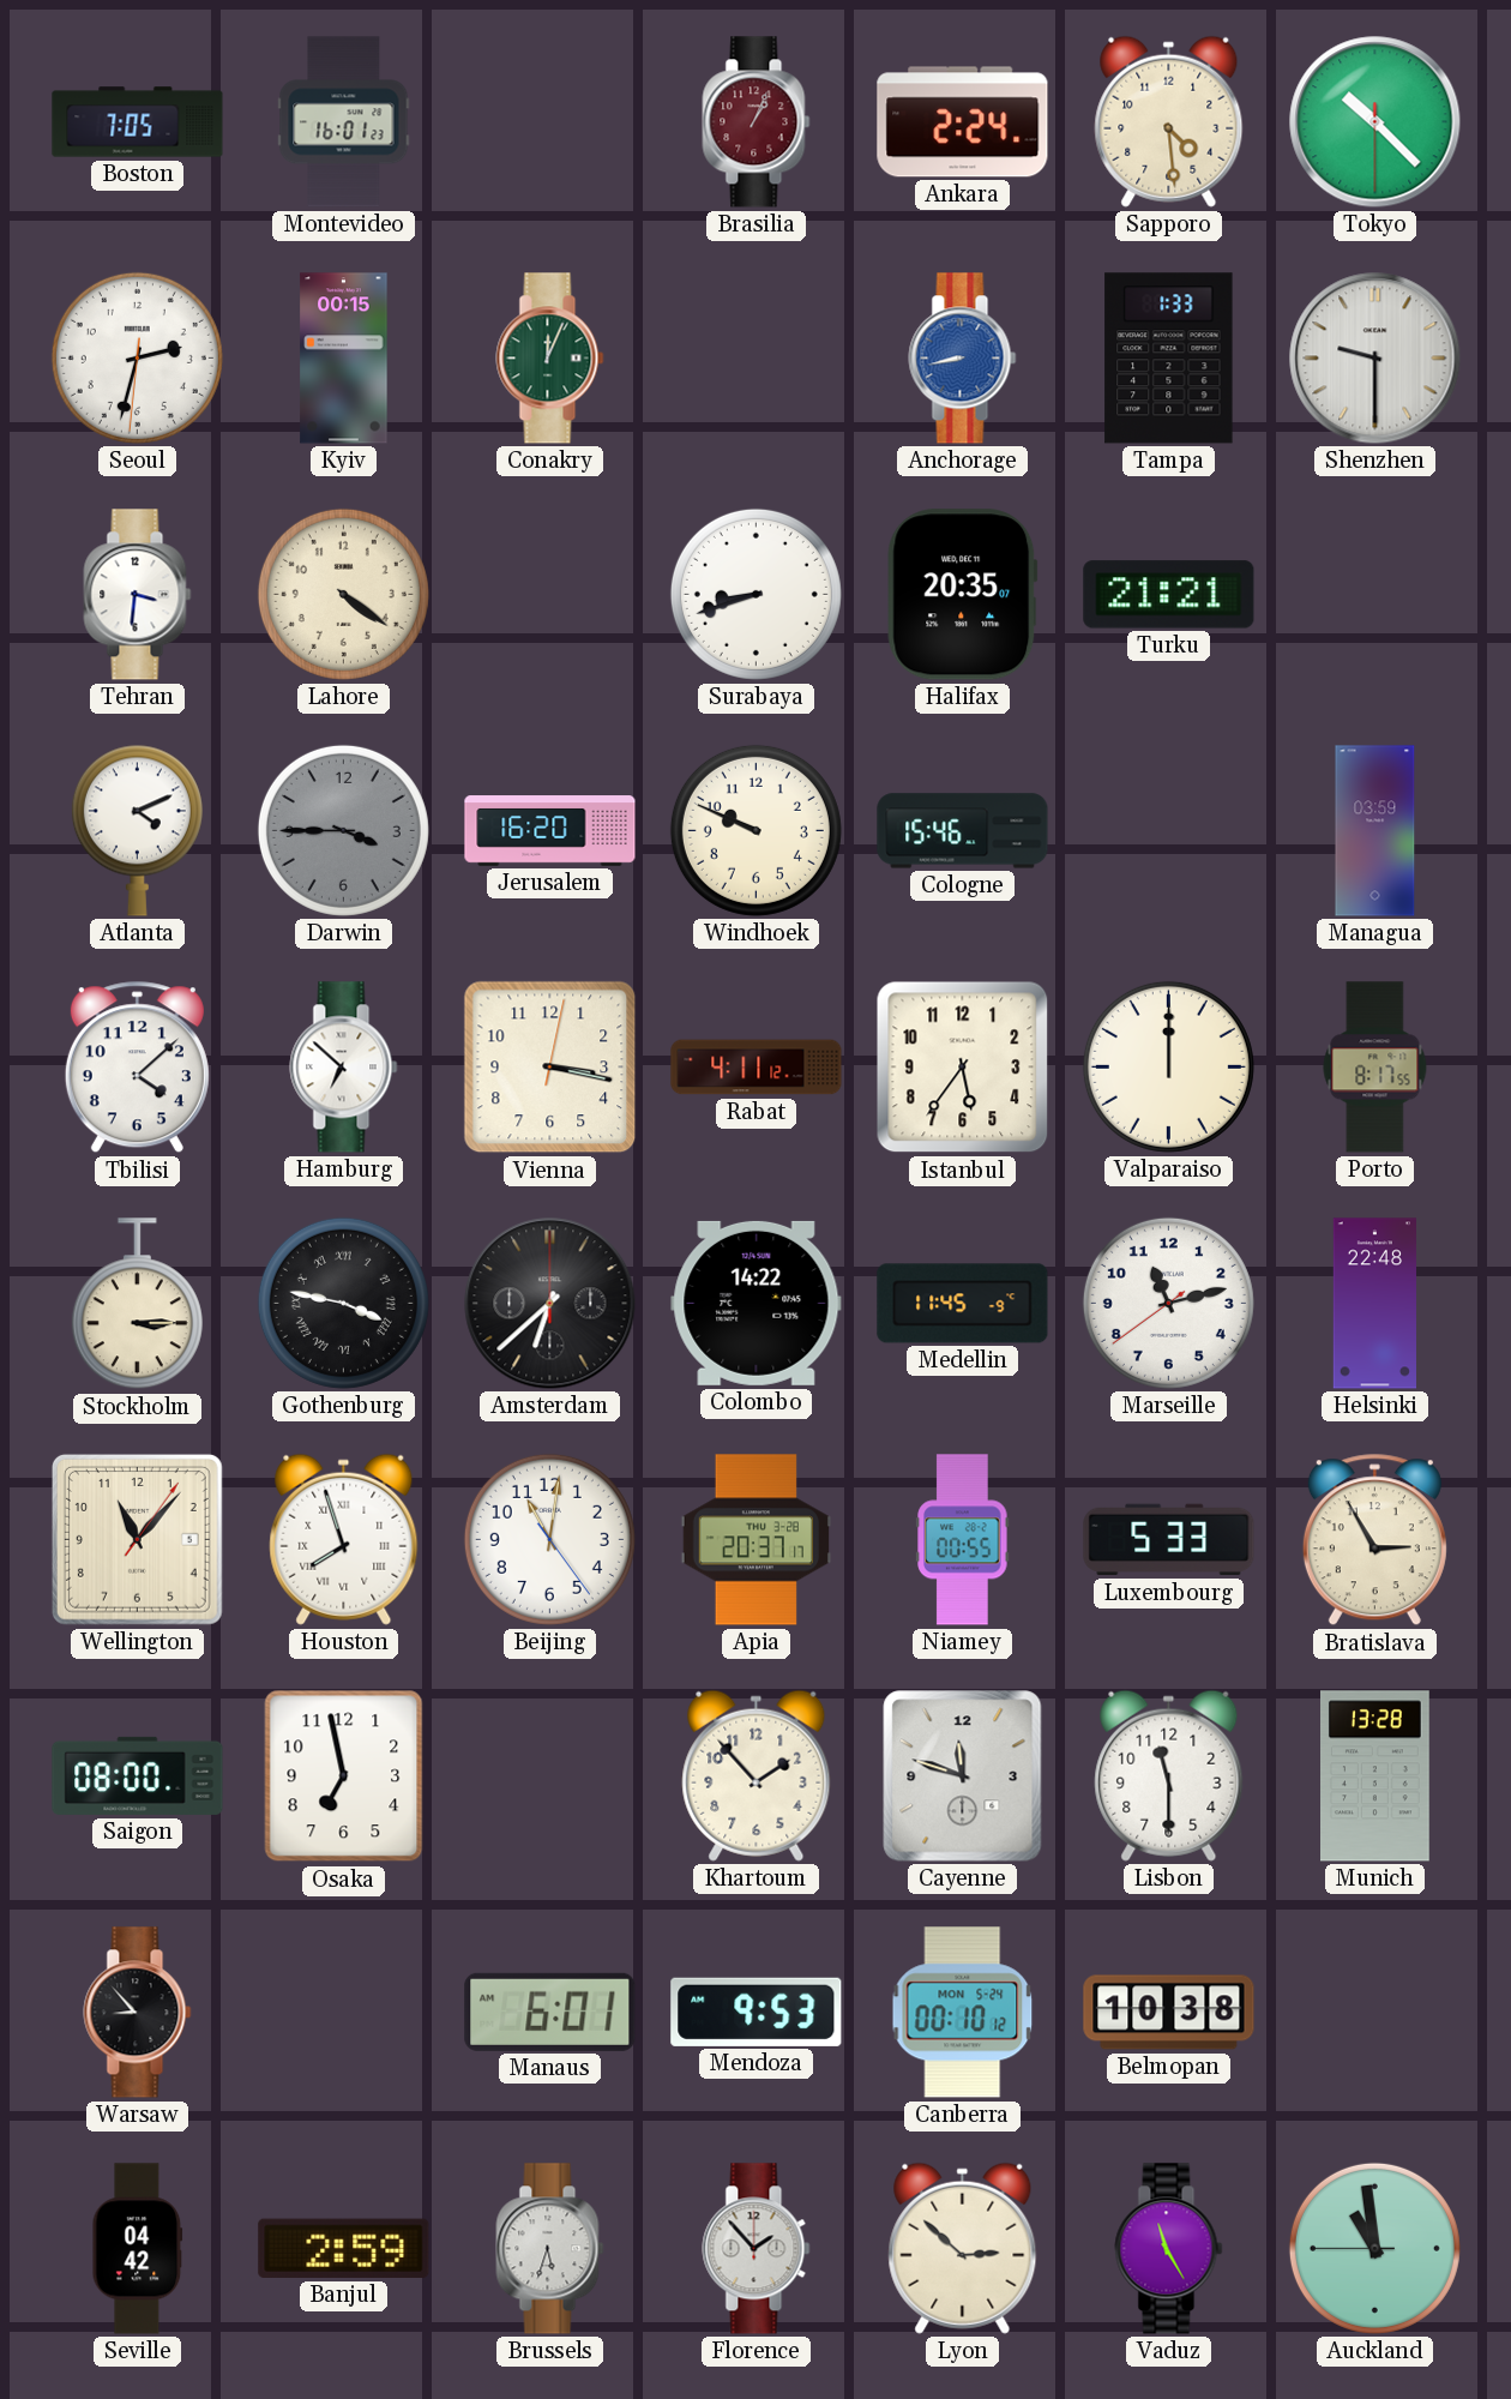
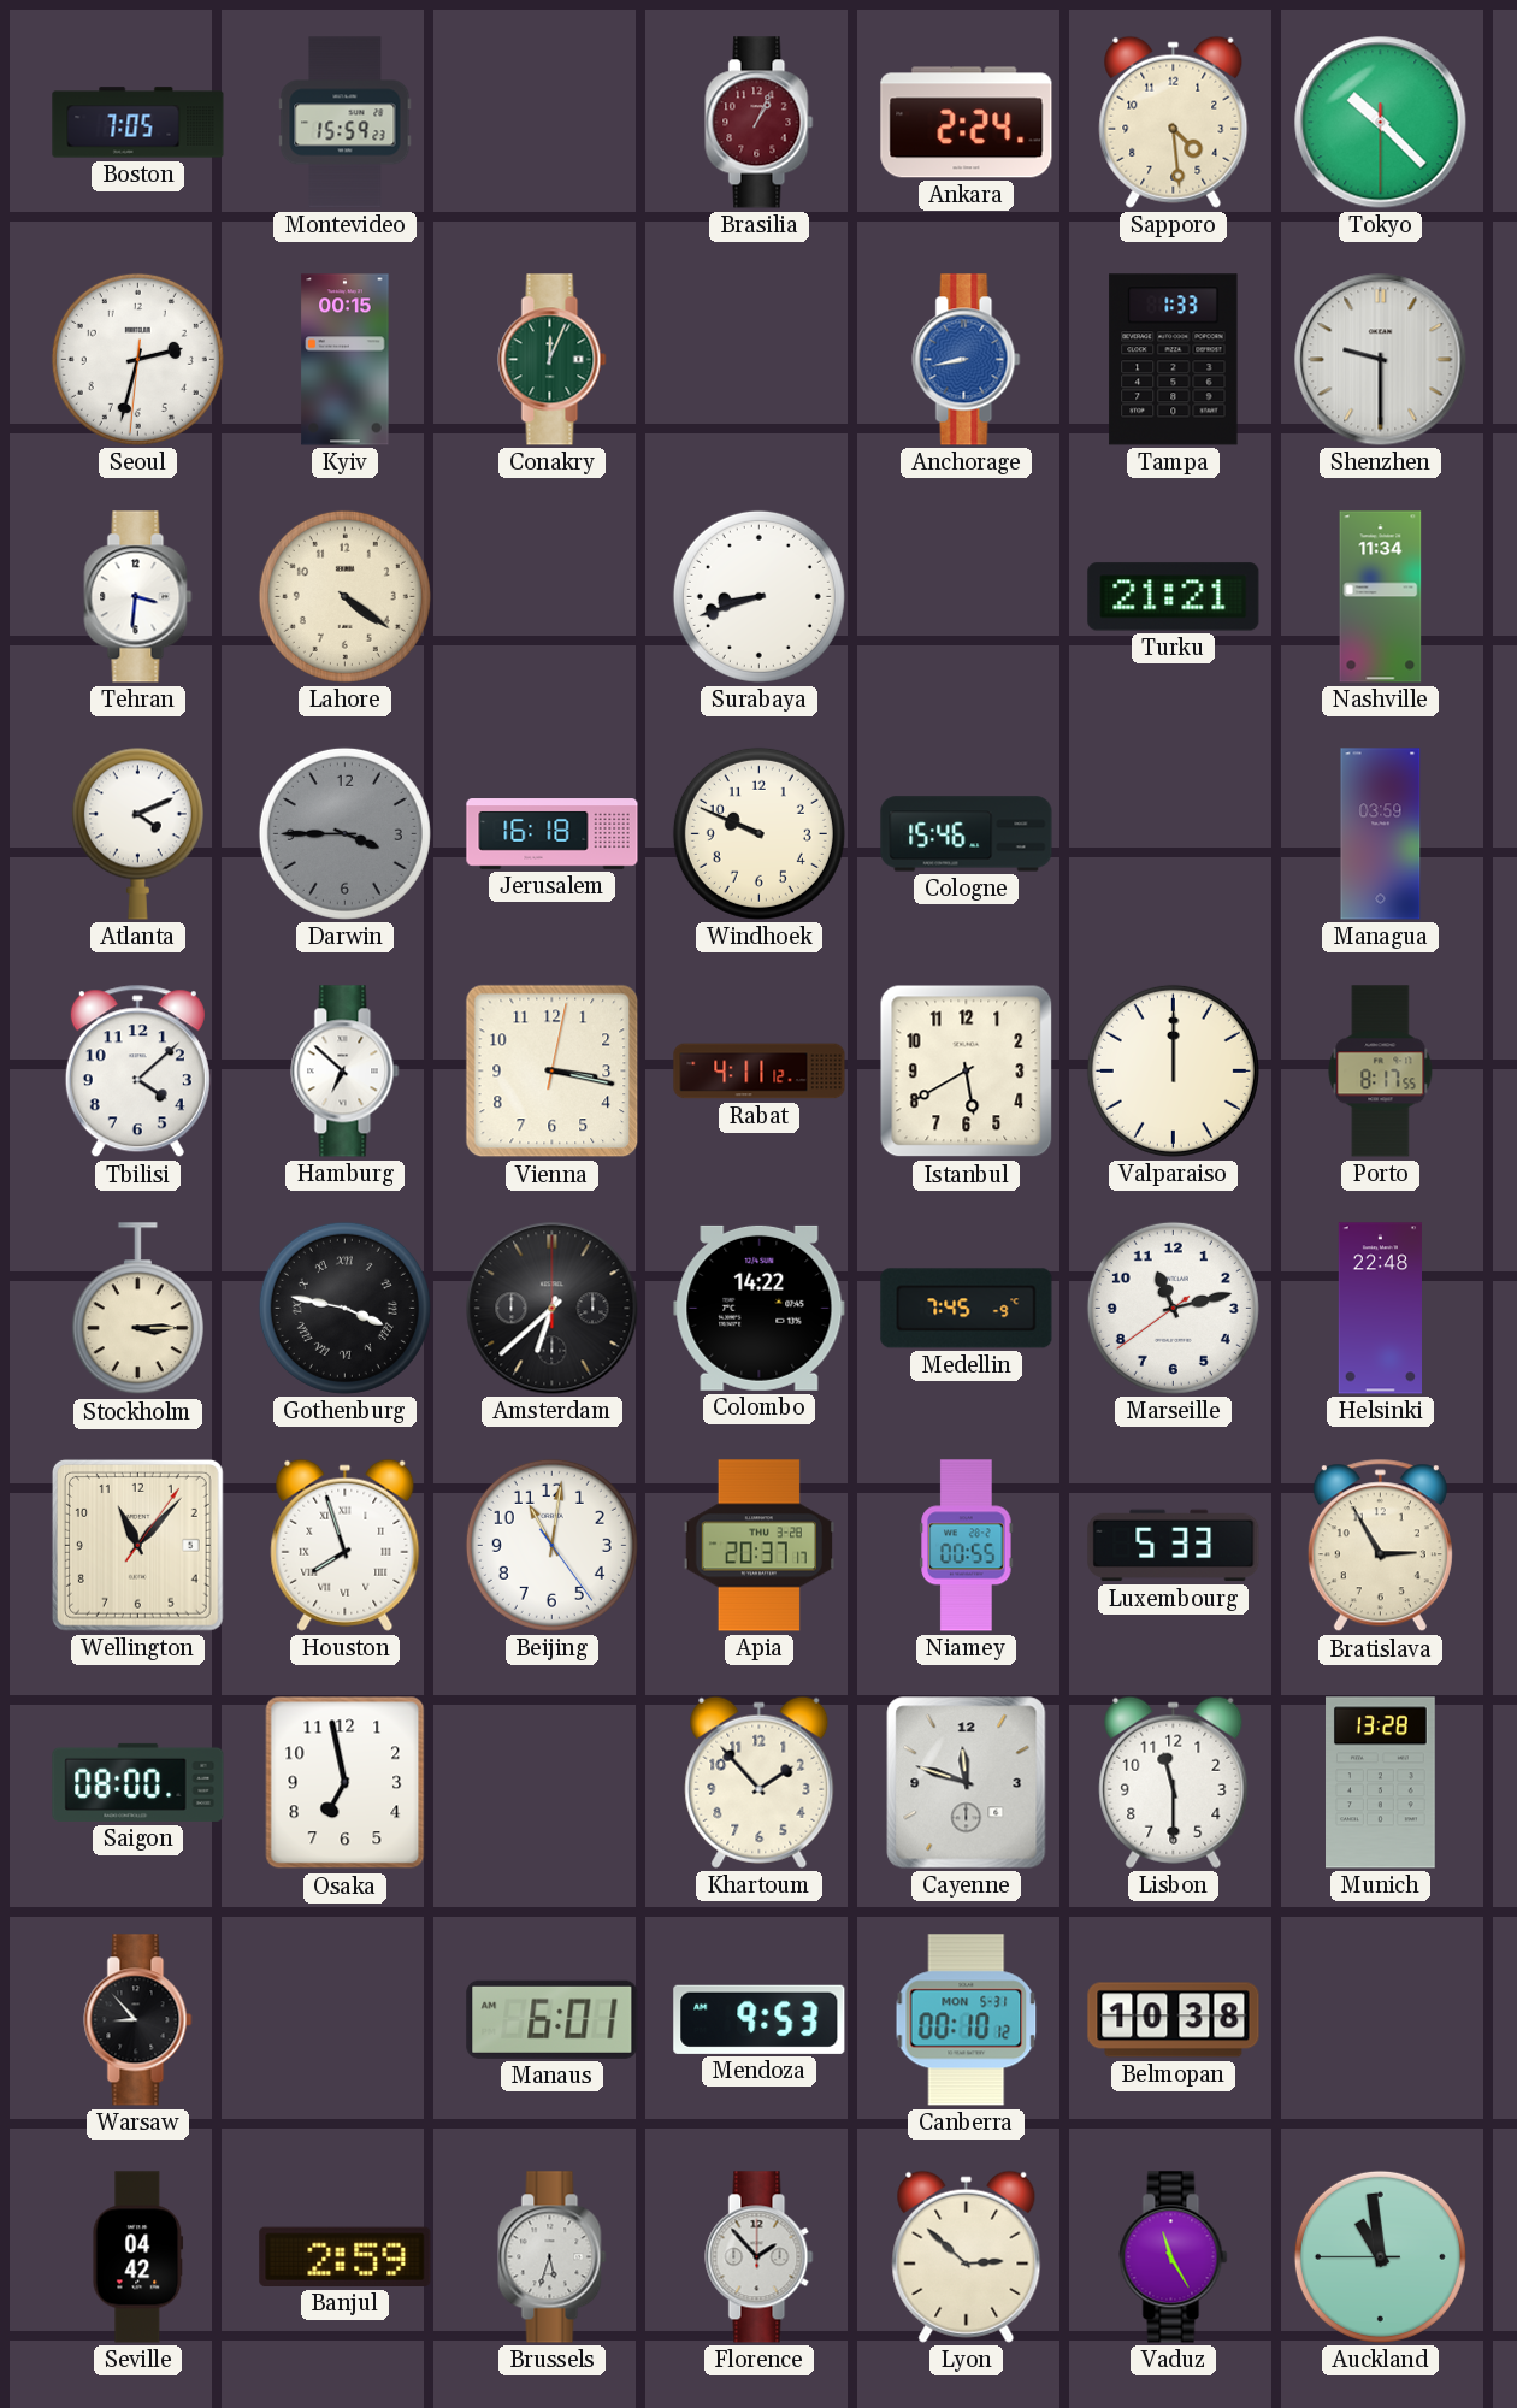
Montevideo: 16:01 -> 15:59
Halifax: 20:35 -> none
Nashville: none -> 11:34
Jerusalem: 16:20 -> 16:18
Istanbul: 5:36 -> 5:40
Medellin: 11:45 -> 7:45
Canberra date: MON 5-24 -> MON 5-31
